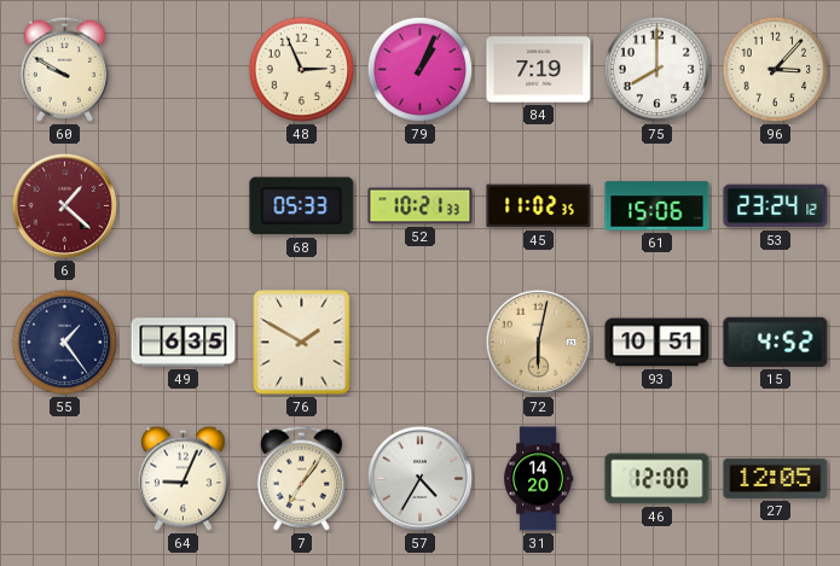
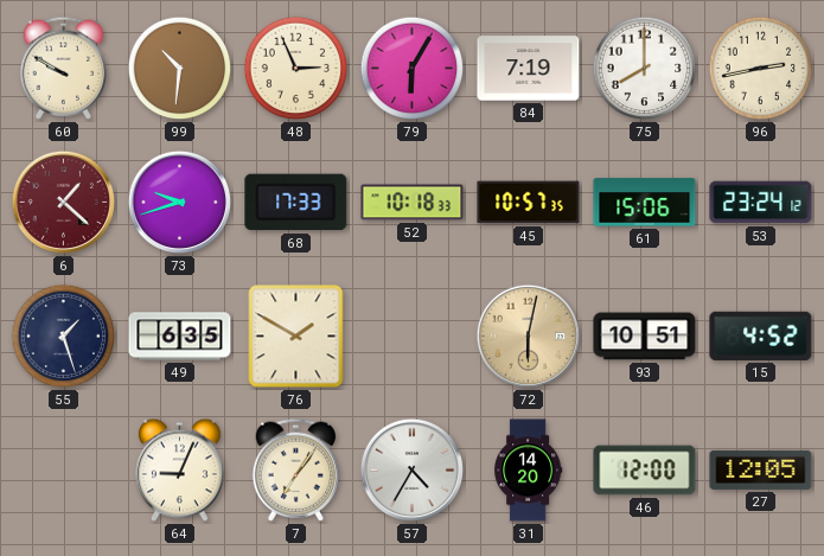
99: none -> 10:31
79: 1:04 -> 6:05
96: 3:07 -> 2:43
73: none -> 9:42
68: 05:33 -> 17:33
52: 10:21 -> 10:18
45: 11:02 -> 10:57
55: 1:24 -> 1:27
